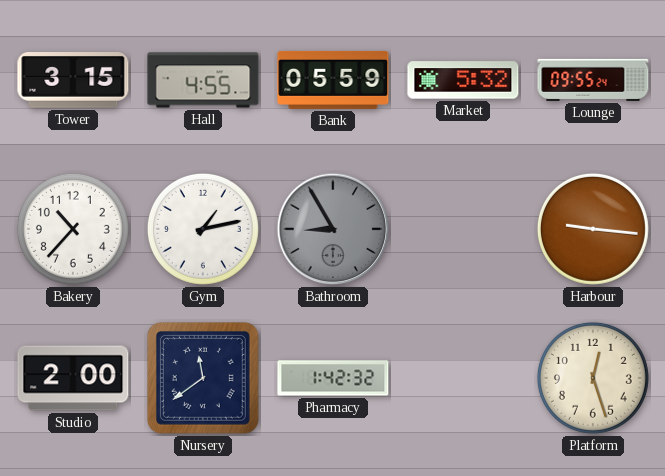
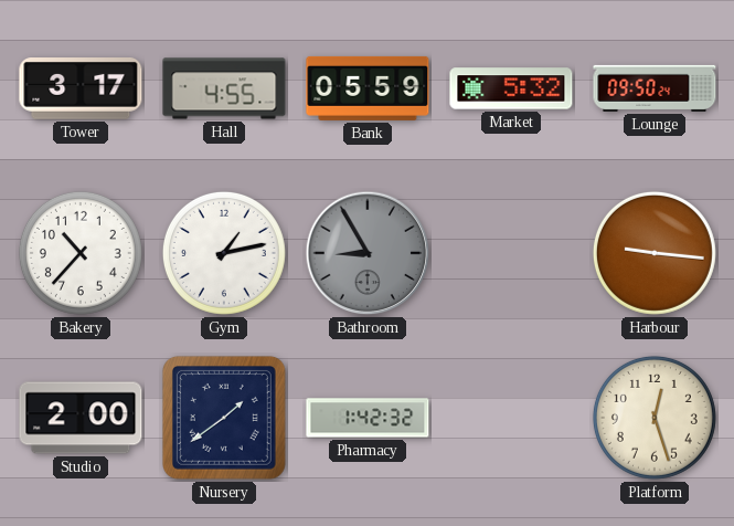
Tower: 3:15 -> 3:17
Lounge: 09:55 -> 09:50
Nursery: 11:39 -> 1:39
